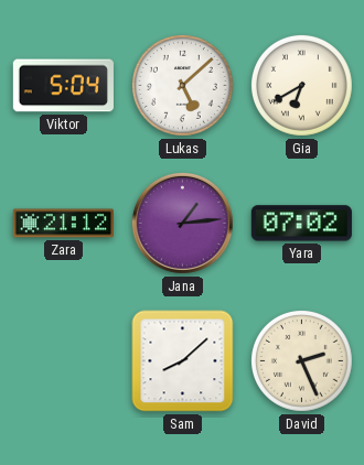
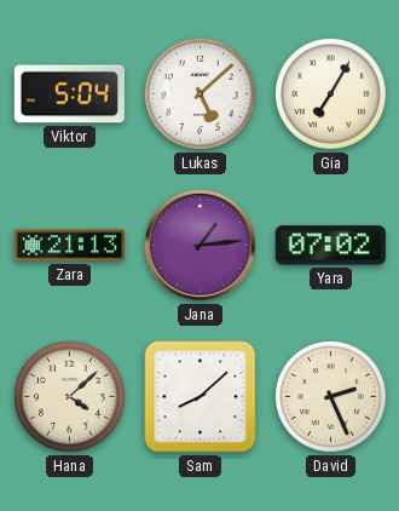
Gia: 6:40 -> 7:05
Zara: 21:12 -> 21:13
Hana: none -> 4:08
